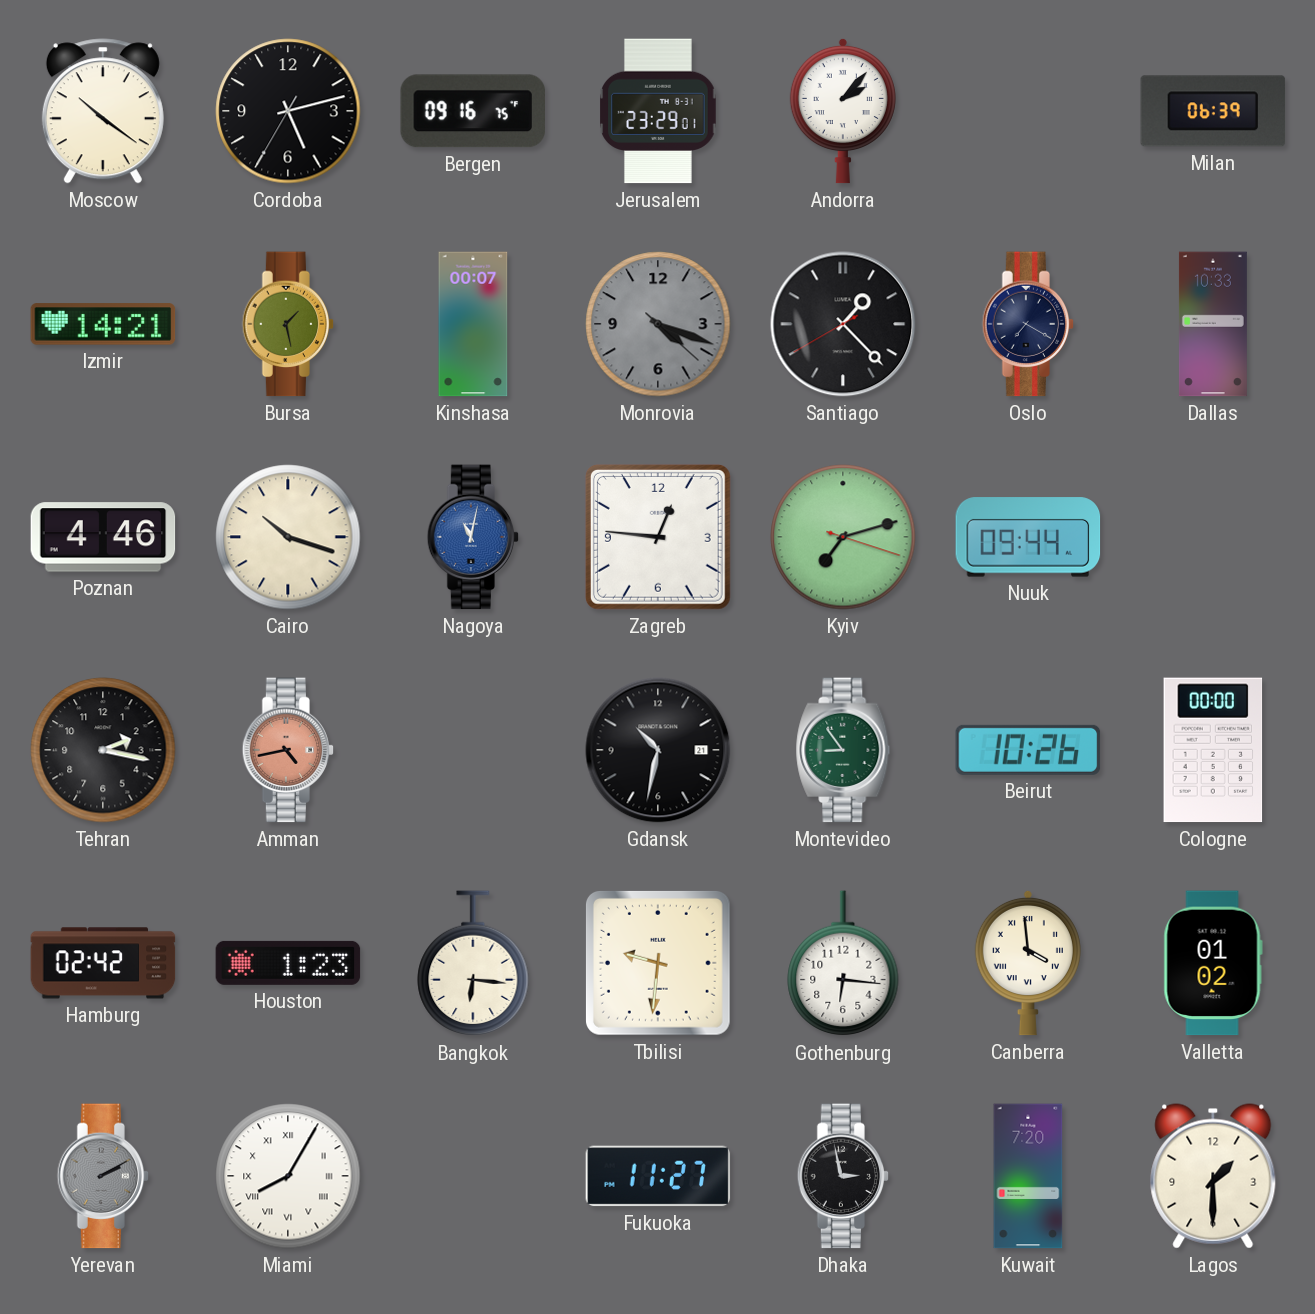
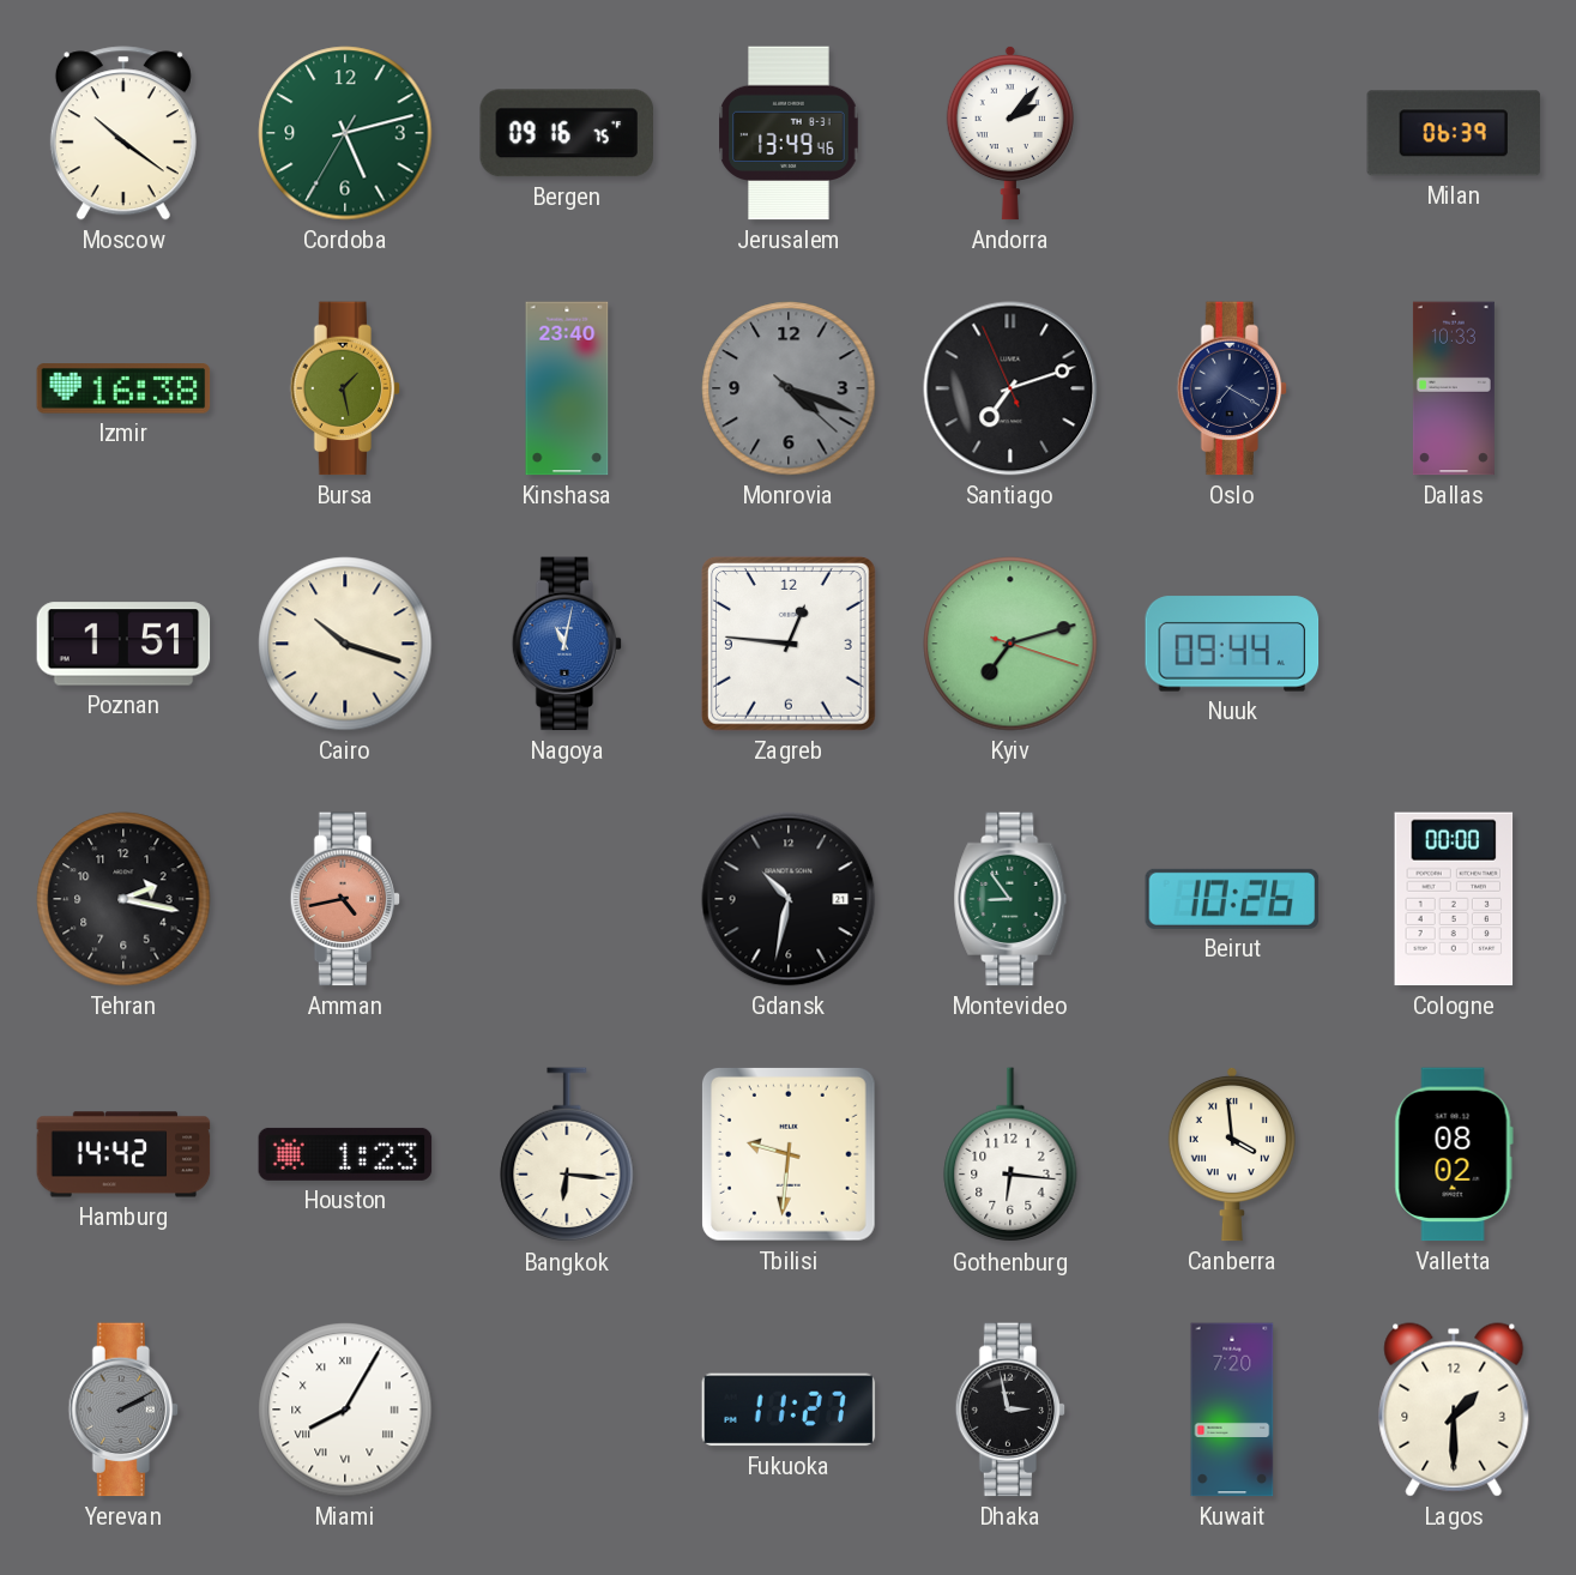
Cordoba dial: black -> green
Jerusalem: 23:29 -> 13:49
Izmir: 14:21 -> 16:38
Kinshasa: 00:07 -> 23:40
Santiago: 1:22 -> 7:11
Poznan: 4:46 -> 1:51
Hamburg: 02:42 -> 14:42
Valletta: 01:02 -> 08:02
